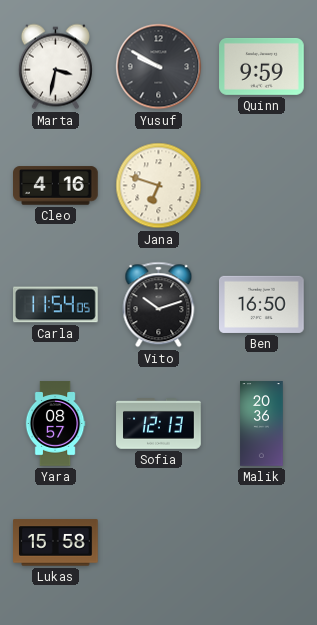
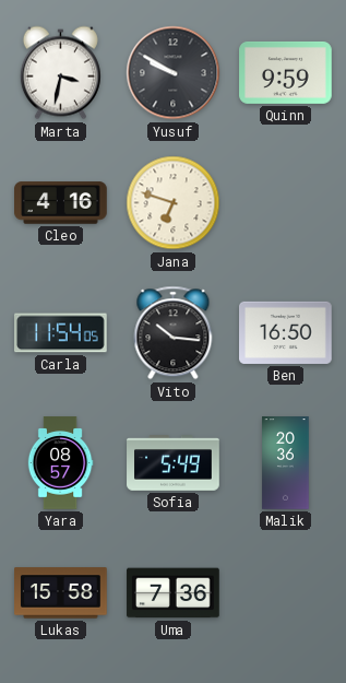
Vito: 10:12 -> 10:16
Sofia: 12:13 -> 5:49
Uma: none -> 7:36
